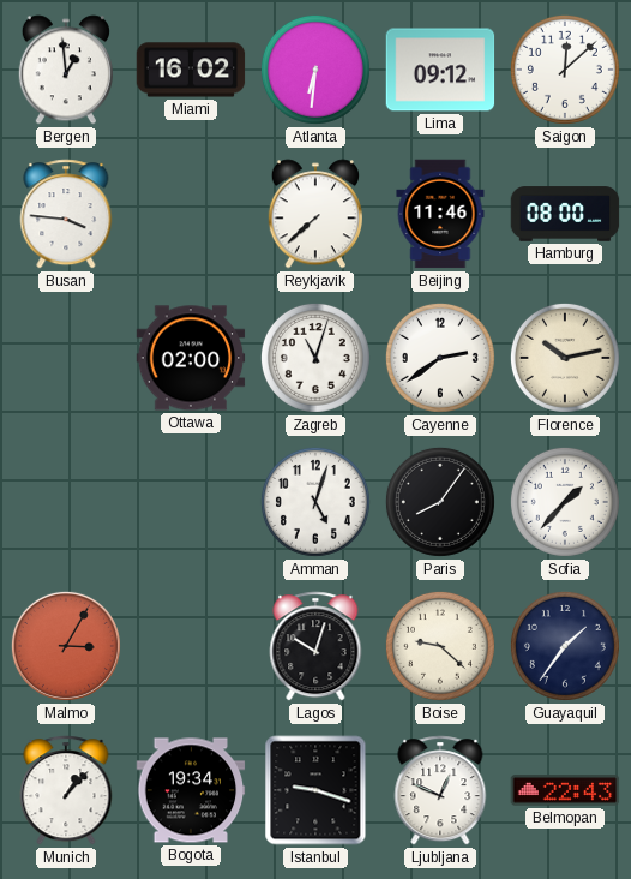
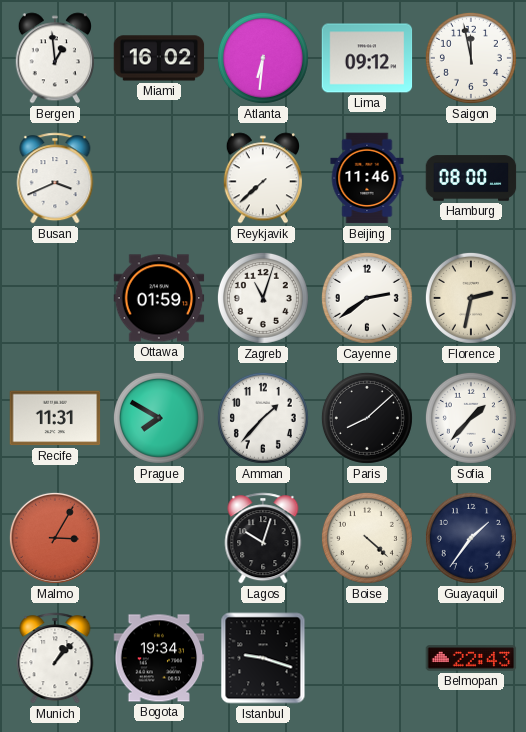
Saigon: 12:08 -> 11:58
Busan: 3:46 -> 3:41
Ottawa: 02:00 -> 01:59
Florence: 10:13 -> 2:32
Recife: none -> 11:31
Prague: none -> 7:50
Amman: 5:03 -> 1:37
Paris: 8:06 -> 8:08
Boise: 9:22 -> 4:22
Ljubljana: 12:49 -> none
